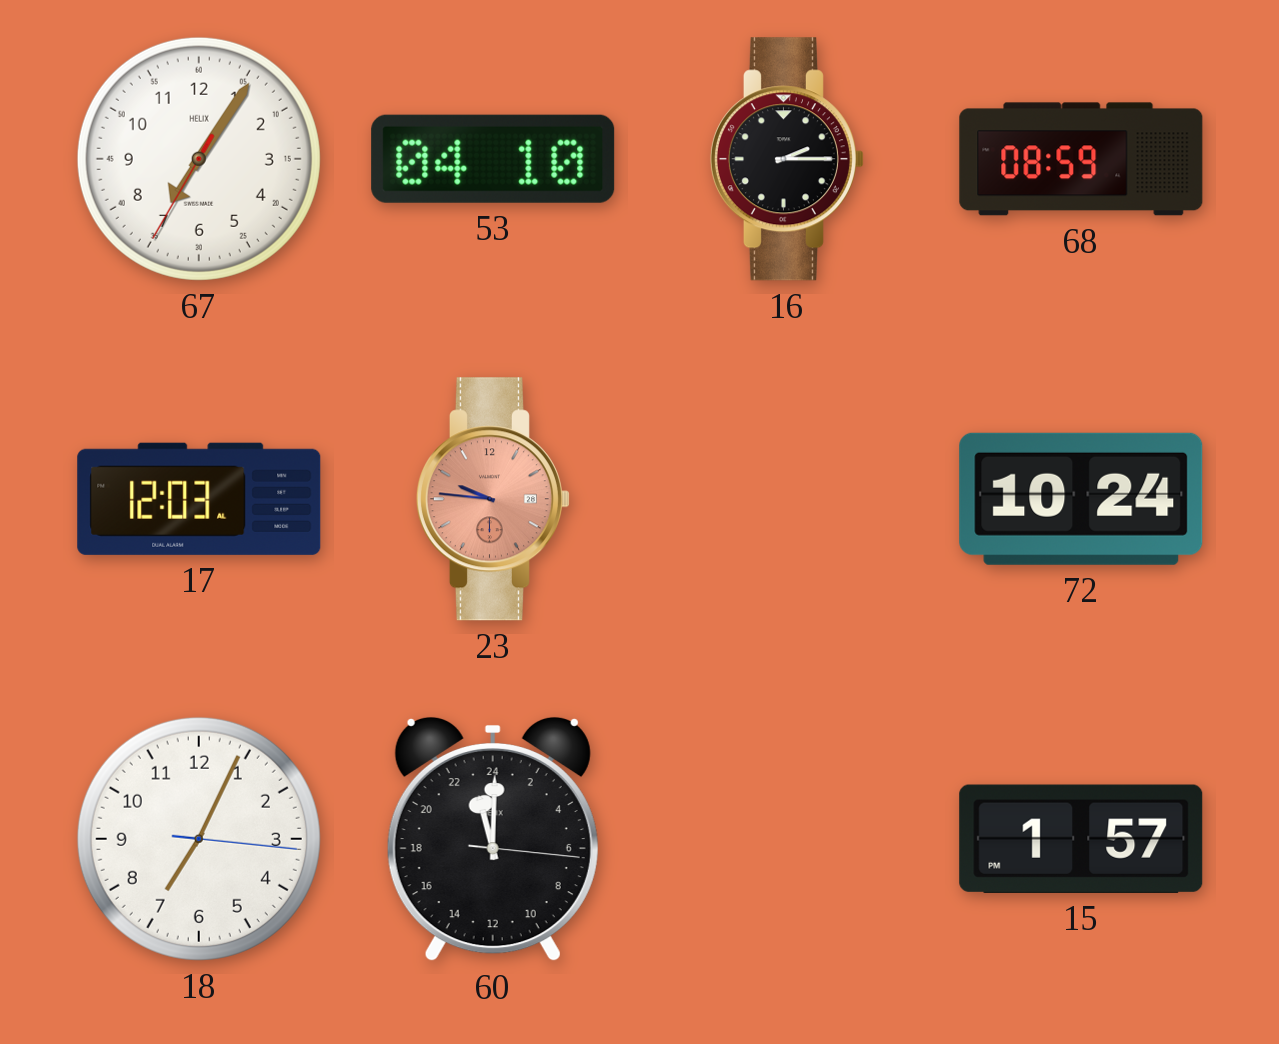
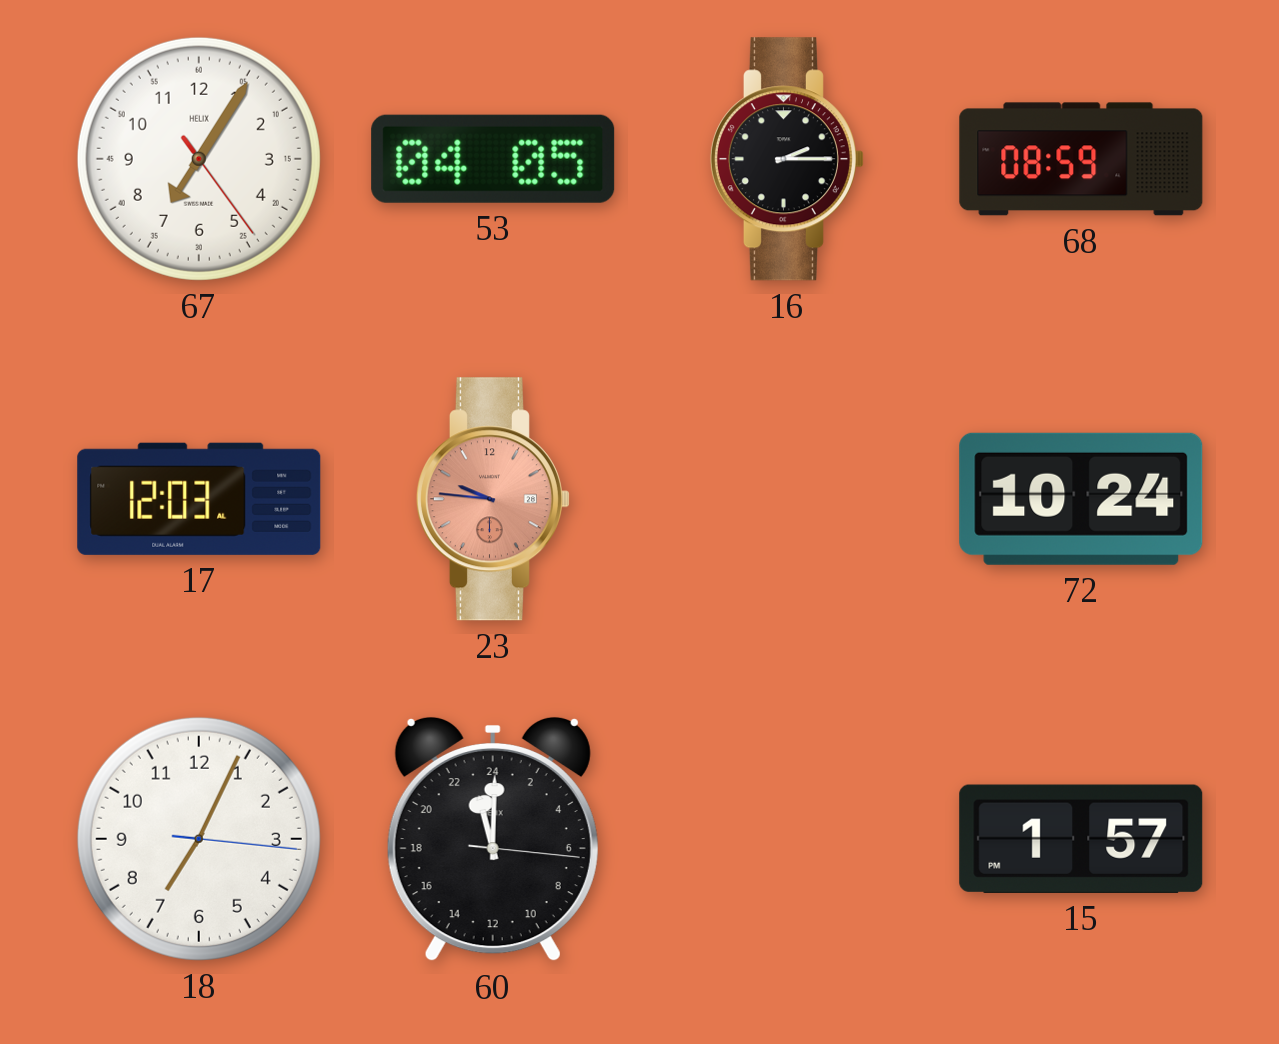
67: 7:05:35 -> 7:05:24
53: 04:10 -> 04:05
